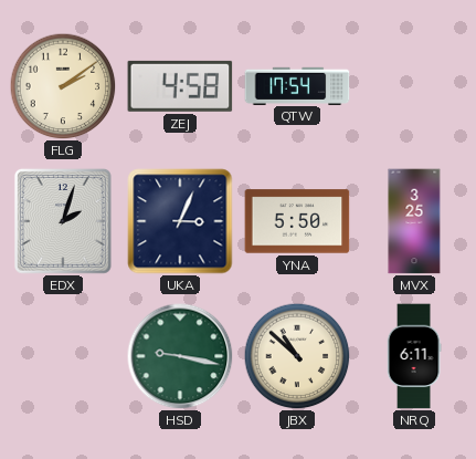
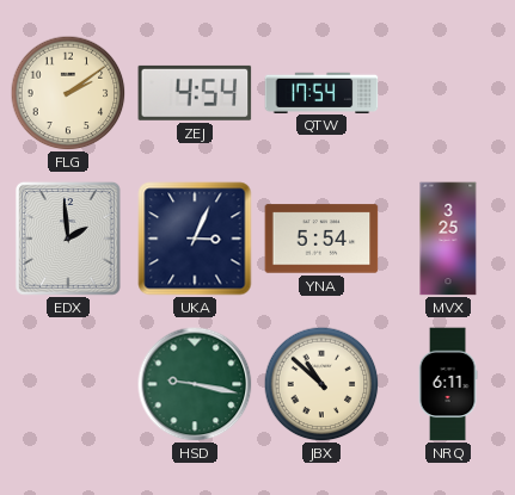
ZEJ: 4:58 -> 4:54
EDX: 2:03 -> 1:59
YNA: 5:50 -> 5:54
